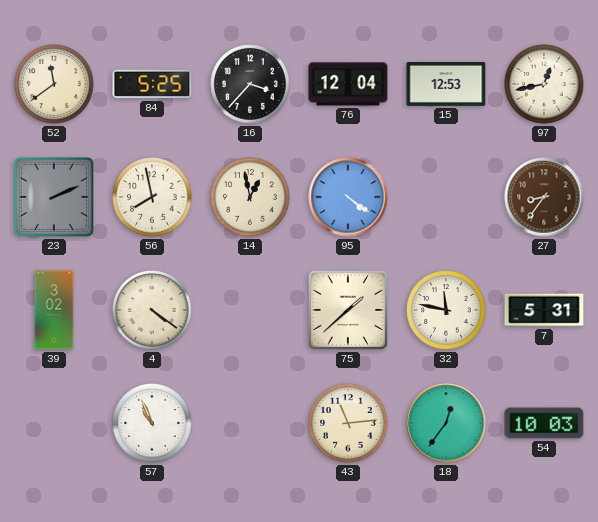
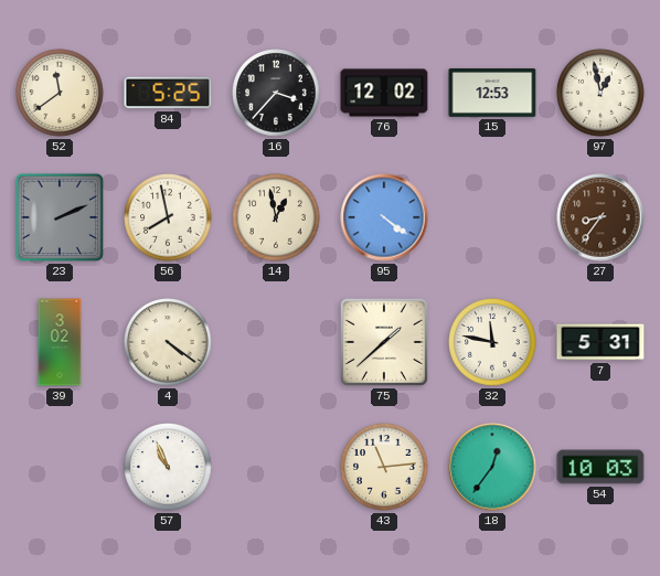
76: 12:04 -> 12:02
97: 12:43 -> 12:58
